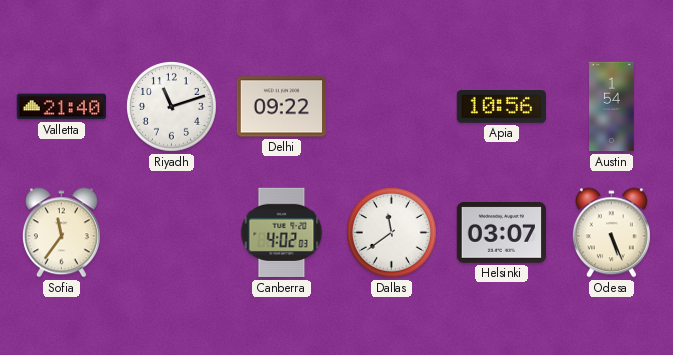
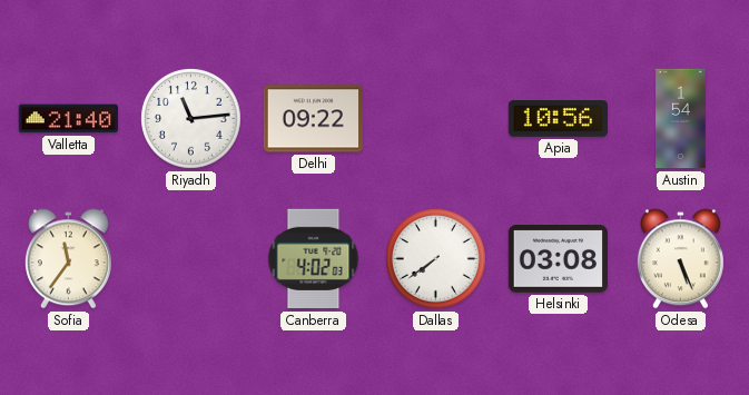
Riyadh: 11:12 -> 11:14
Dallas: 11:39 -> 7:39
Helsinki: 03:07 -> 03:08
